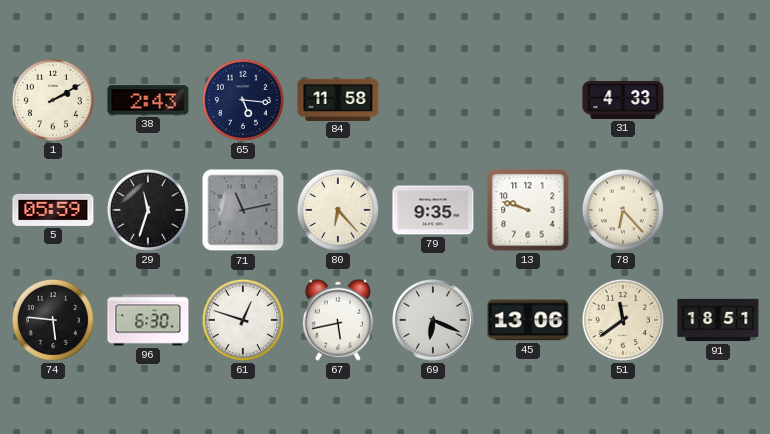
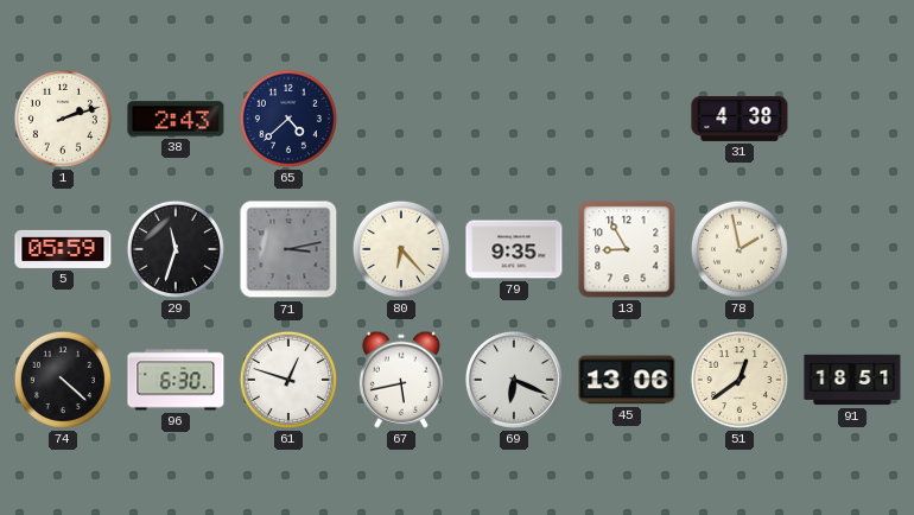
1: 2:10 -> 2:12
65: 5:16 -> 4:38
84: 11:58 -> none
31: 4:33 -> 4:38
71: 11:13 -> 3:13
13: 9:48 -> 8:55
78: 6:23 -> 1:58
74: 5:46 -> 4:22
51: 11:39 -> 12:39
